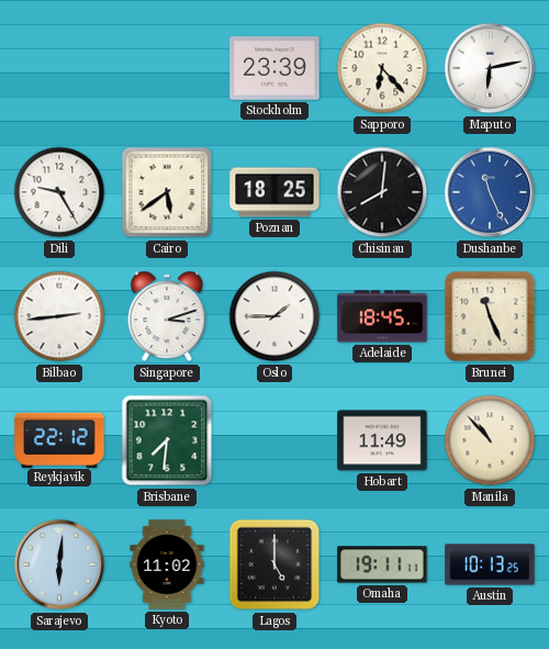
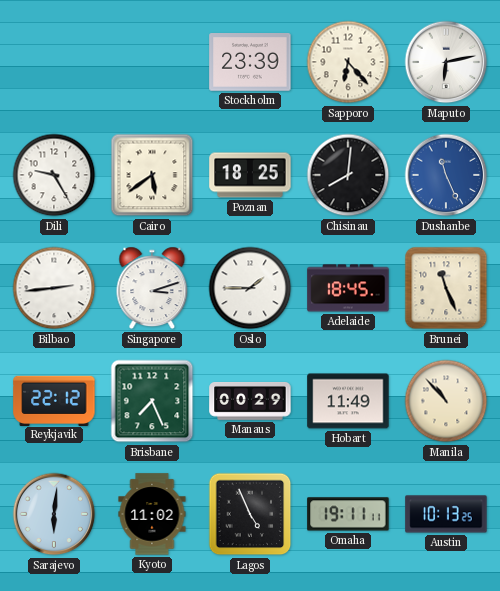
Brisbane: 7:31 -> 7:26
Manaus: none -> 00:29
Lagos: 5:00 -> 4:56
